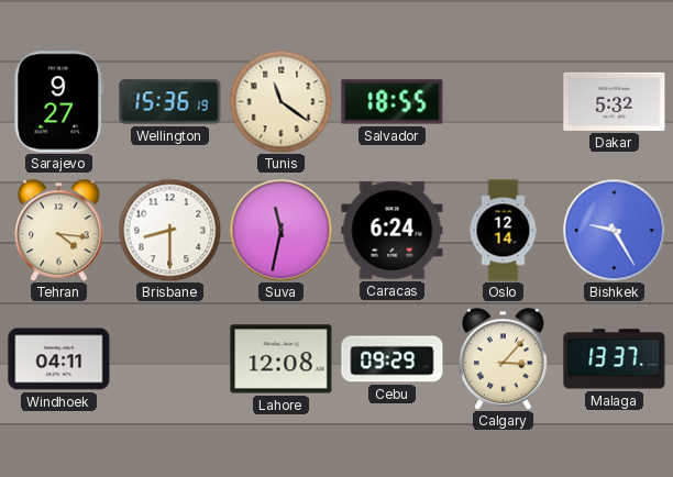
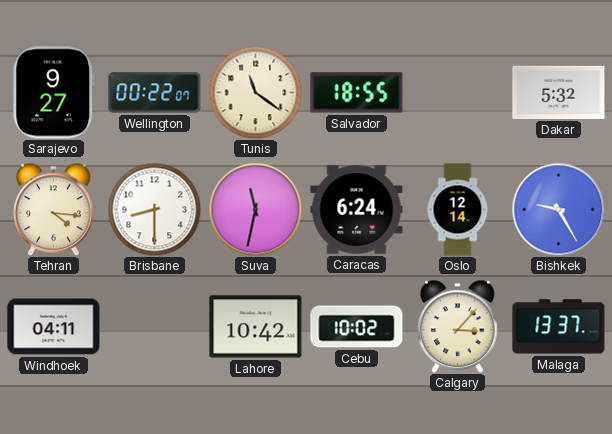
Wellington: 15:36 -> 00:22
Lahore: 12:08 -> 10:42
Cebu: 09:29 -> 10:02
